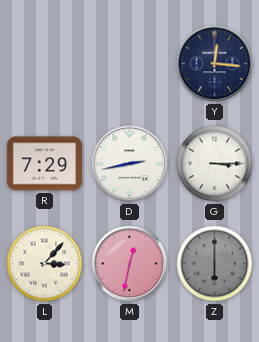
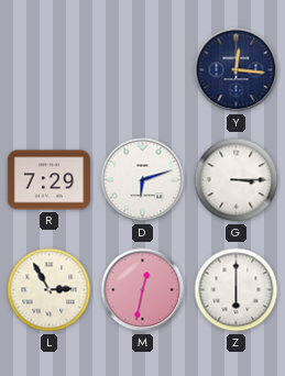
D: 2:43 -> 6:12
L: 3:07 -> 2:55
Z dial: grey -> white
